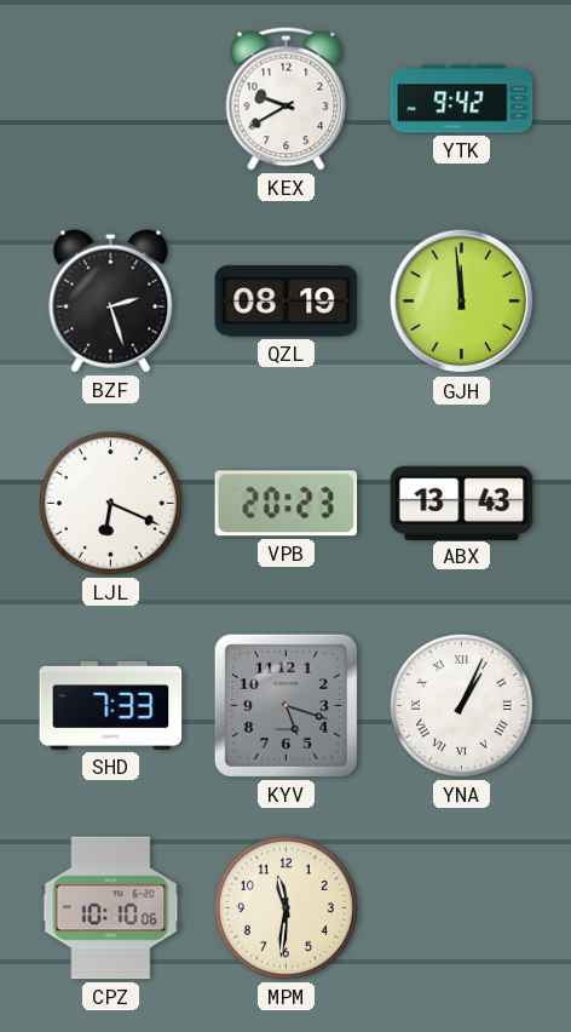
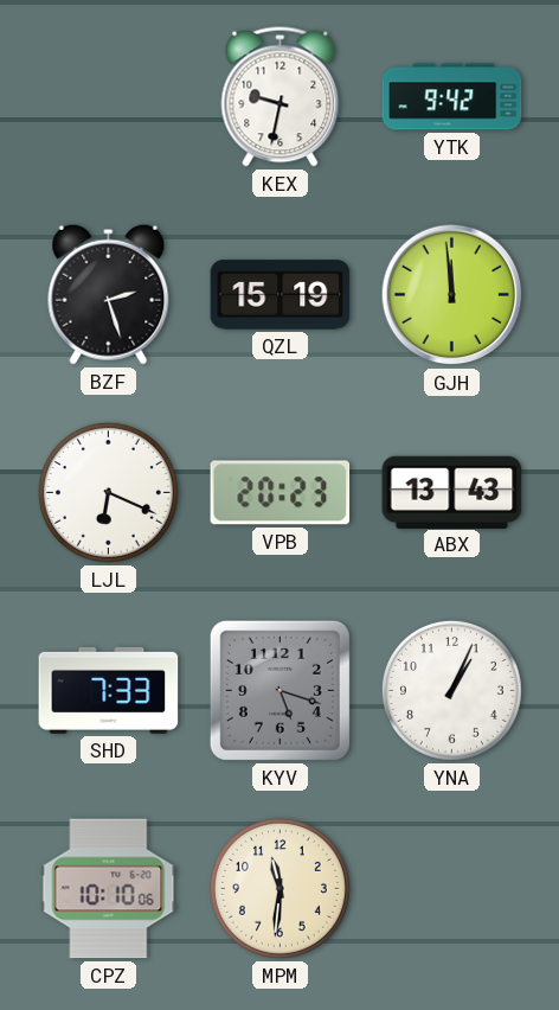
KEX: 9:40 -> 9:32
QZL: 08:19 -> 15:19
YNA numerals: Roman -> Arabic
